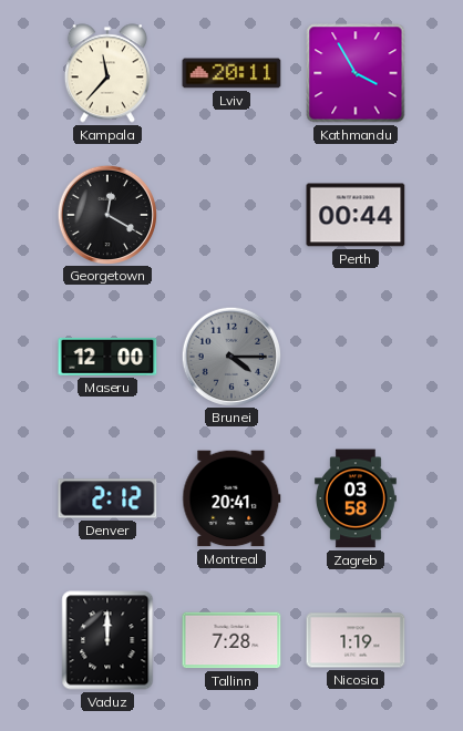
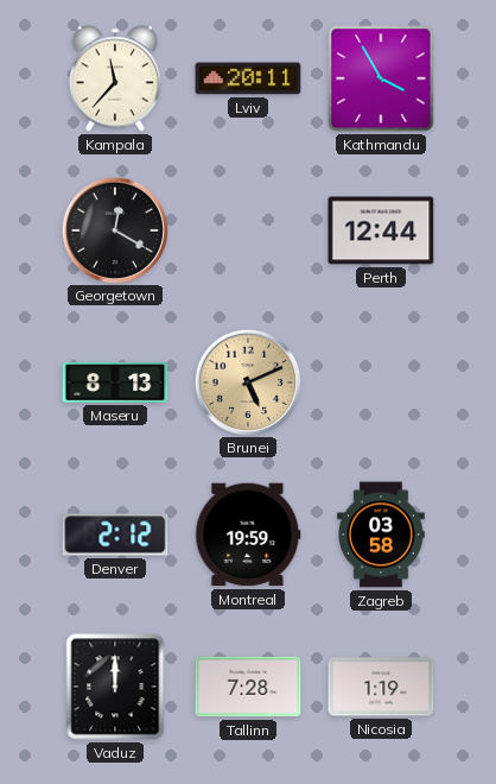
Perth: 00:44 -> 12:44
Maseru: 12:00 -> 8:13
Brunei: 4:15 -> 5:11
Brunei dial: grey -> champagne
Montreal: 20:41 -> 19:59
